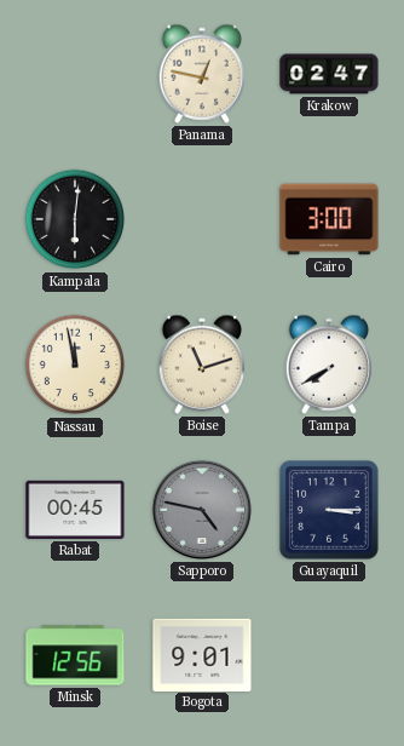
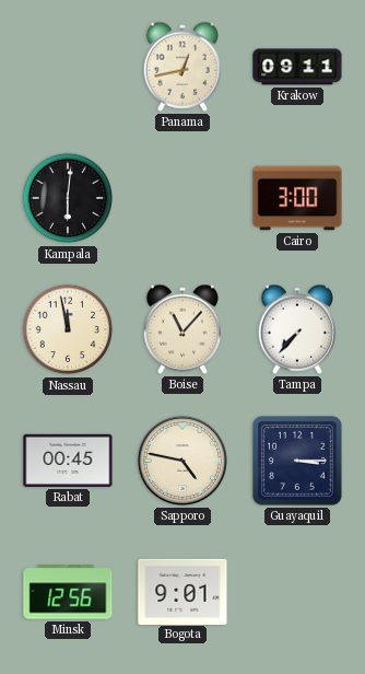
Panama: 12:47 -> 12:43
Krakow: 02:47 -> 09:11
Boise: 11:12 -> 11:07
Tampa: 7:40 -> 7:37
Sapporo dial: grey -> cream
